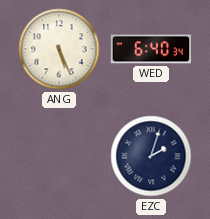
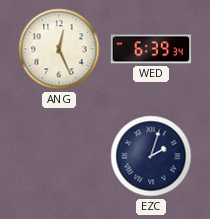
ANG: 5:26 -> 12:26
WED: 6:40 -> 6:39
